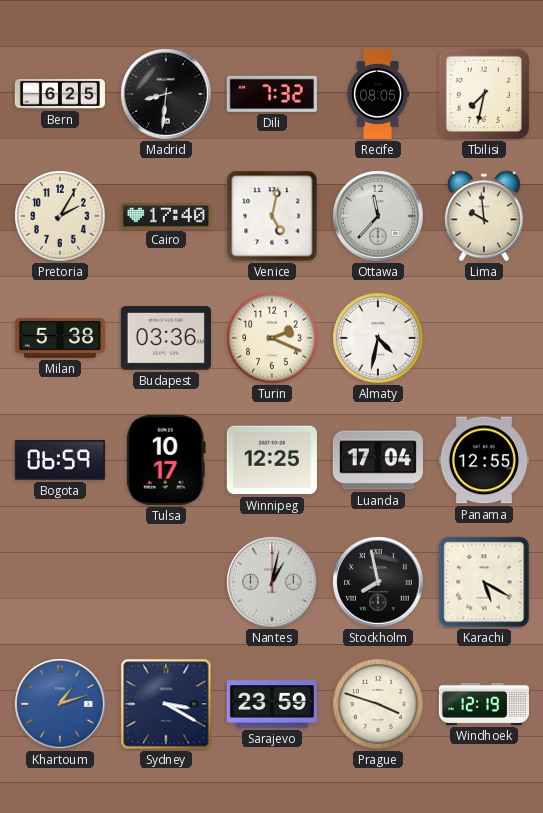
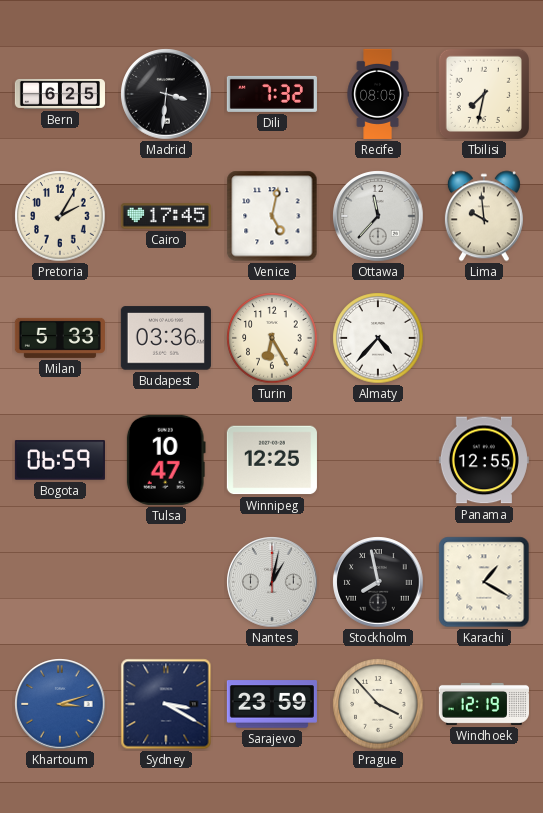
Madrid: 8:31 -> 3:31
Cairo: 17:40 -> 17:45
Milan: 5:38 -> 5:33
Turin: 2:19 -> 6:25
Almaty: 4:32 -> 4:37
Tulsa: 10:17 -> 10:47
Luanda: 17:04 -> none
Karachi: 5:20 -> 1:20
Khartoum: 1:12 -> 3:12
Prague: 3:48 -> 3:53
